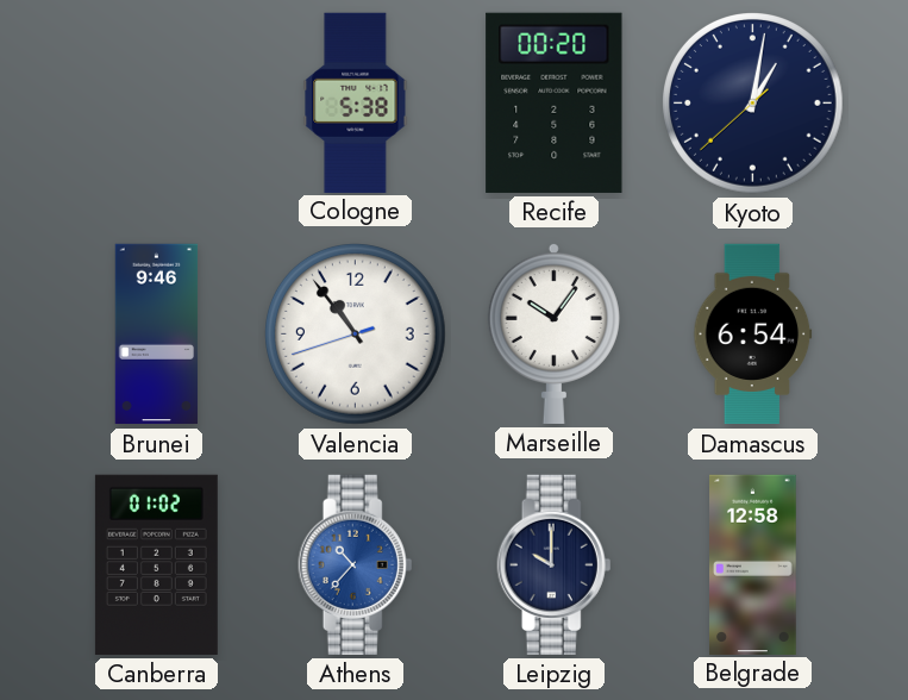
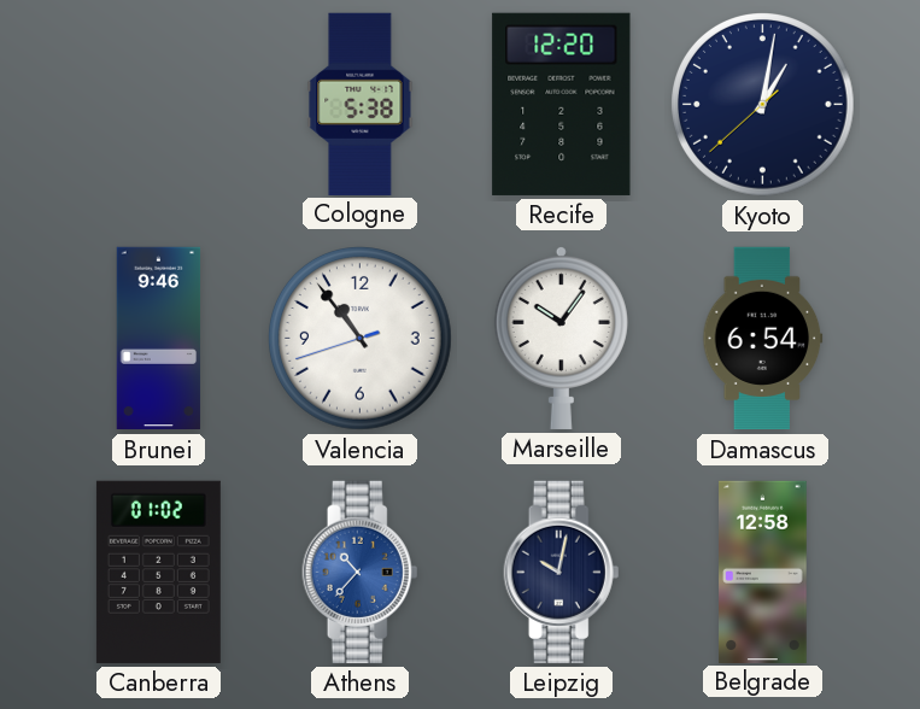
Recife: 00:20 -> 12:20
Leipzig: 10:00 -> 10:02
